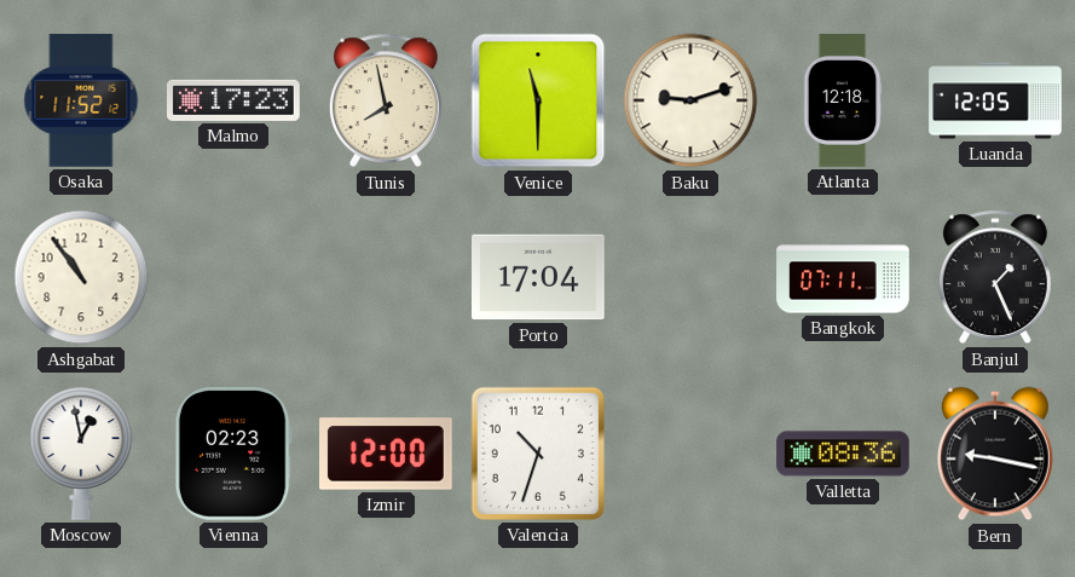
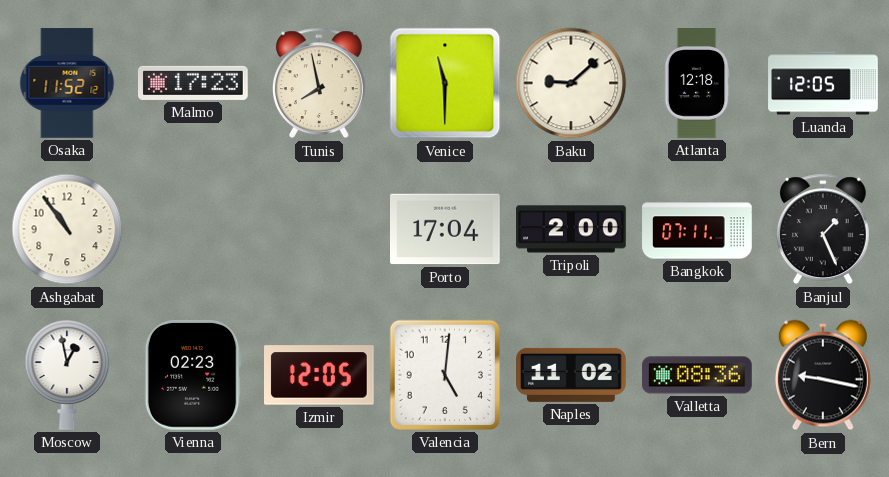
Baku: 9:12 -> 9:08
Tripoli: none -> 2:00
Izmir: 12:00 -> 12:05
Valencia: 10:33 -> 5:01
Naples: none -> 11:02
